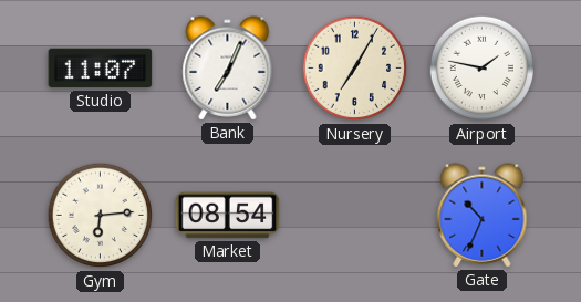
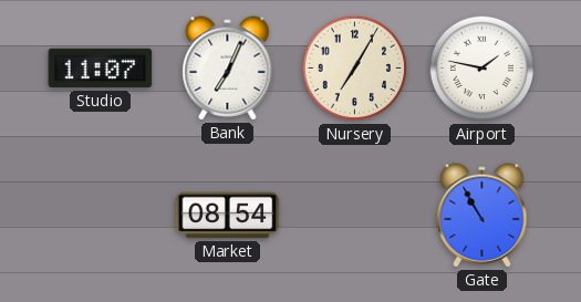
Gym: 6:14 -> none
Gate: 10:34 -> 10:55
